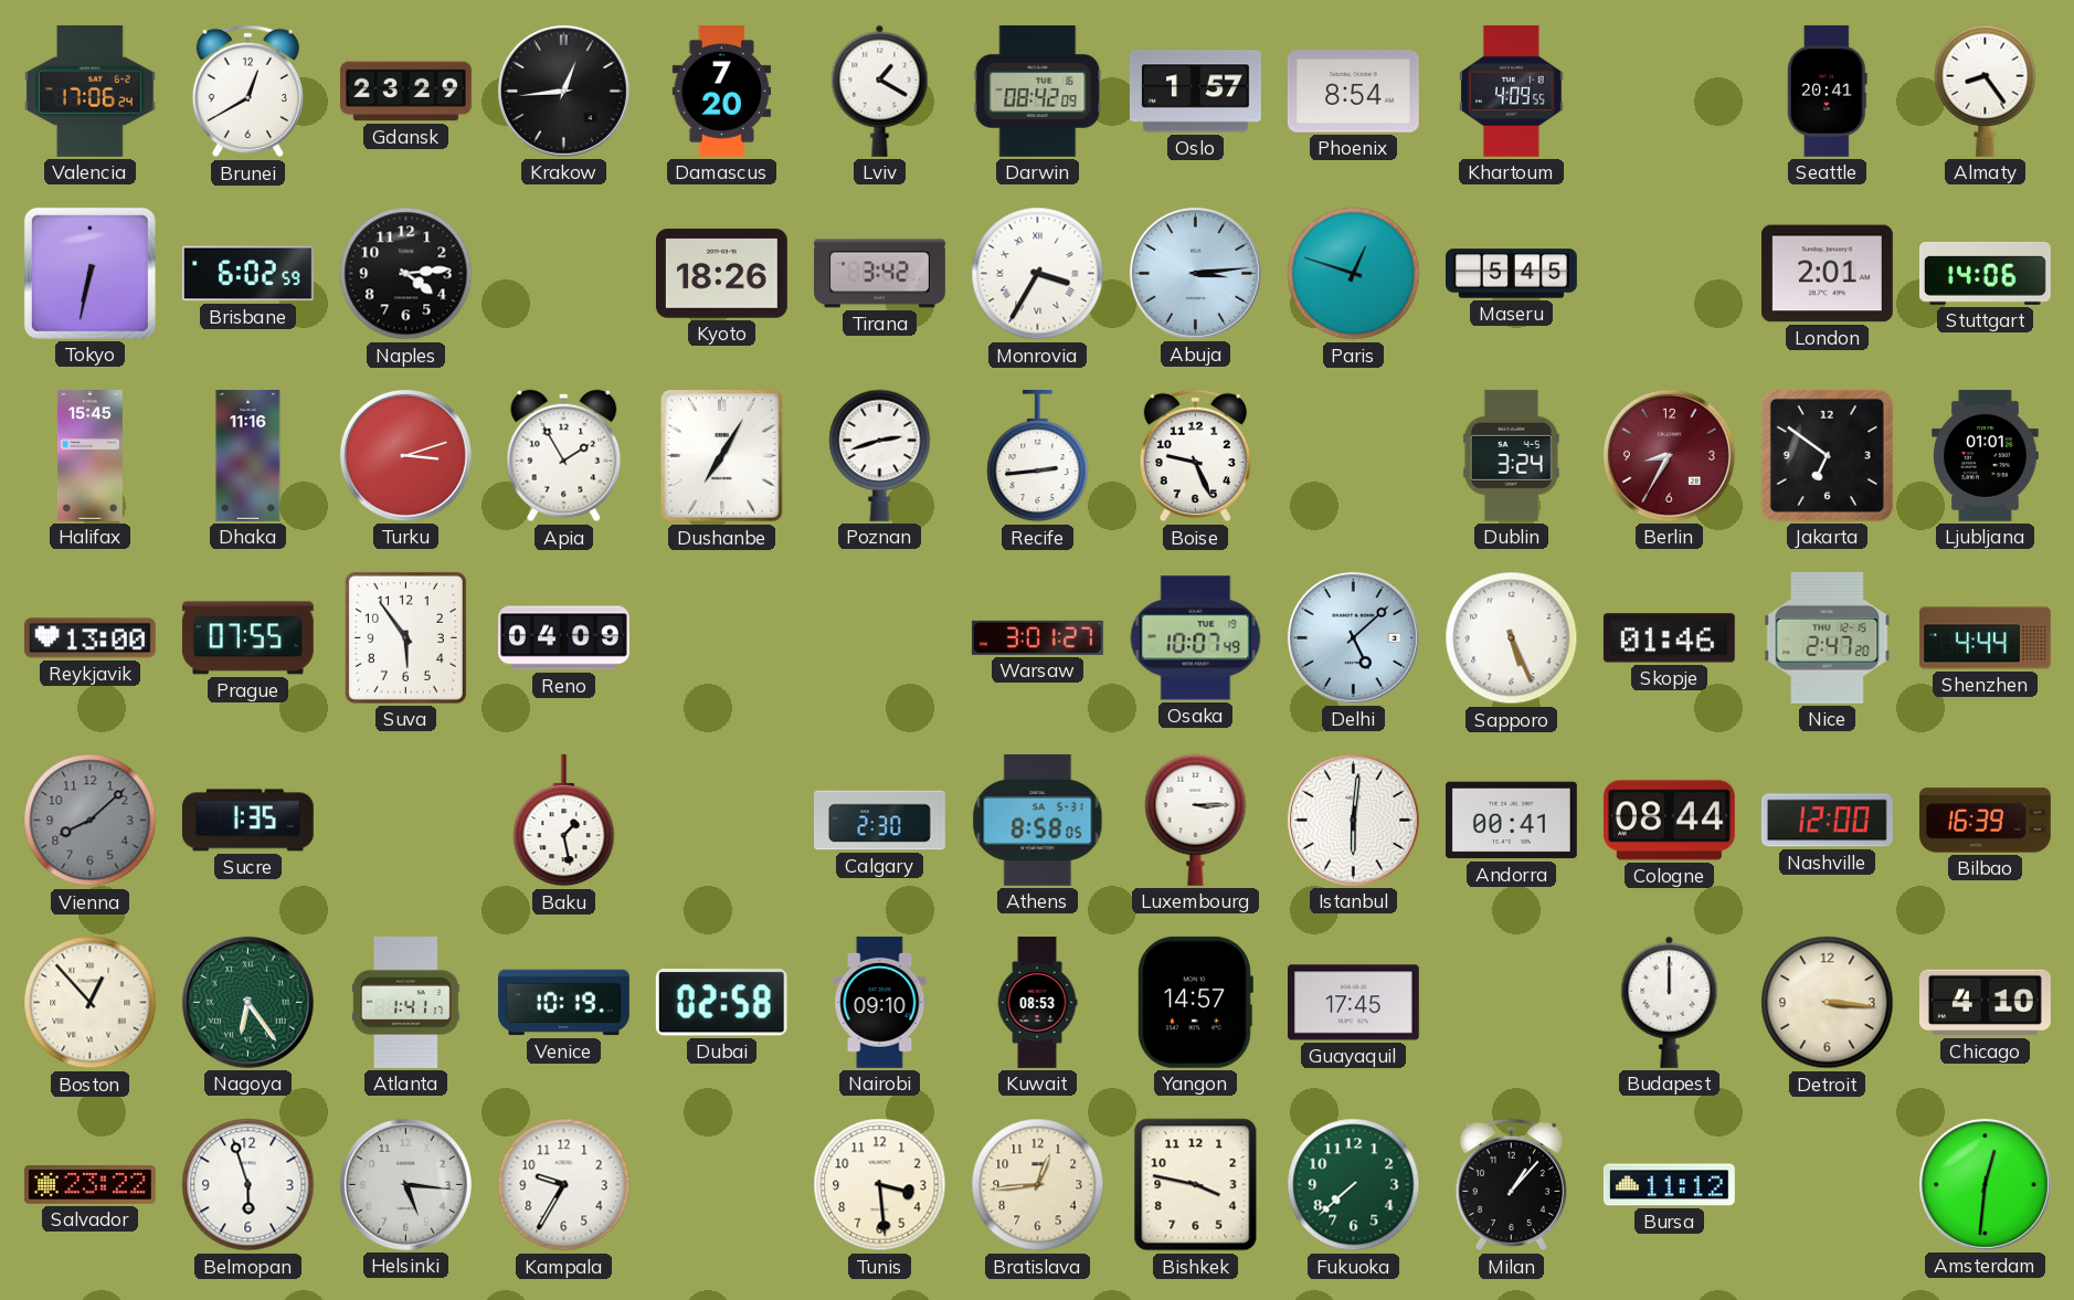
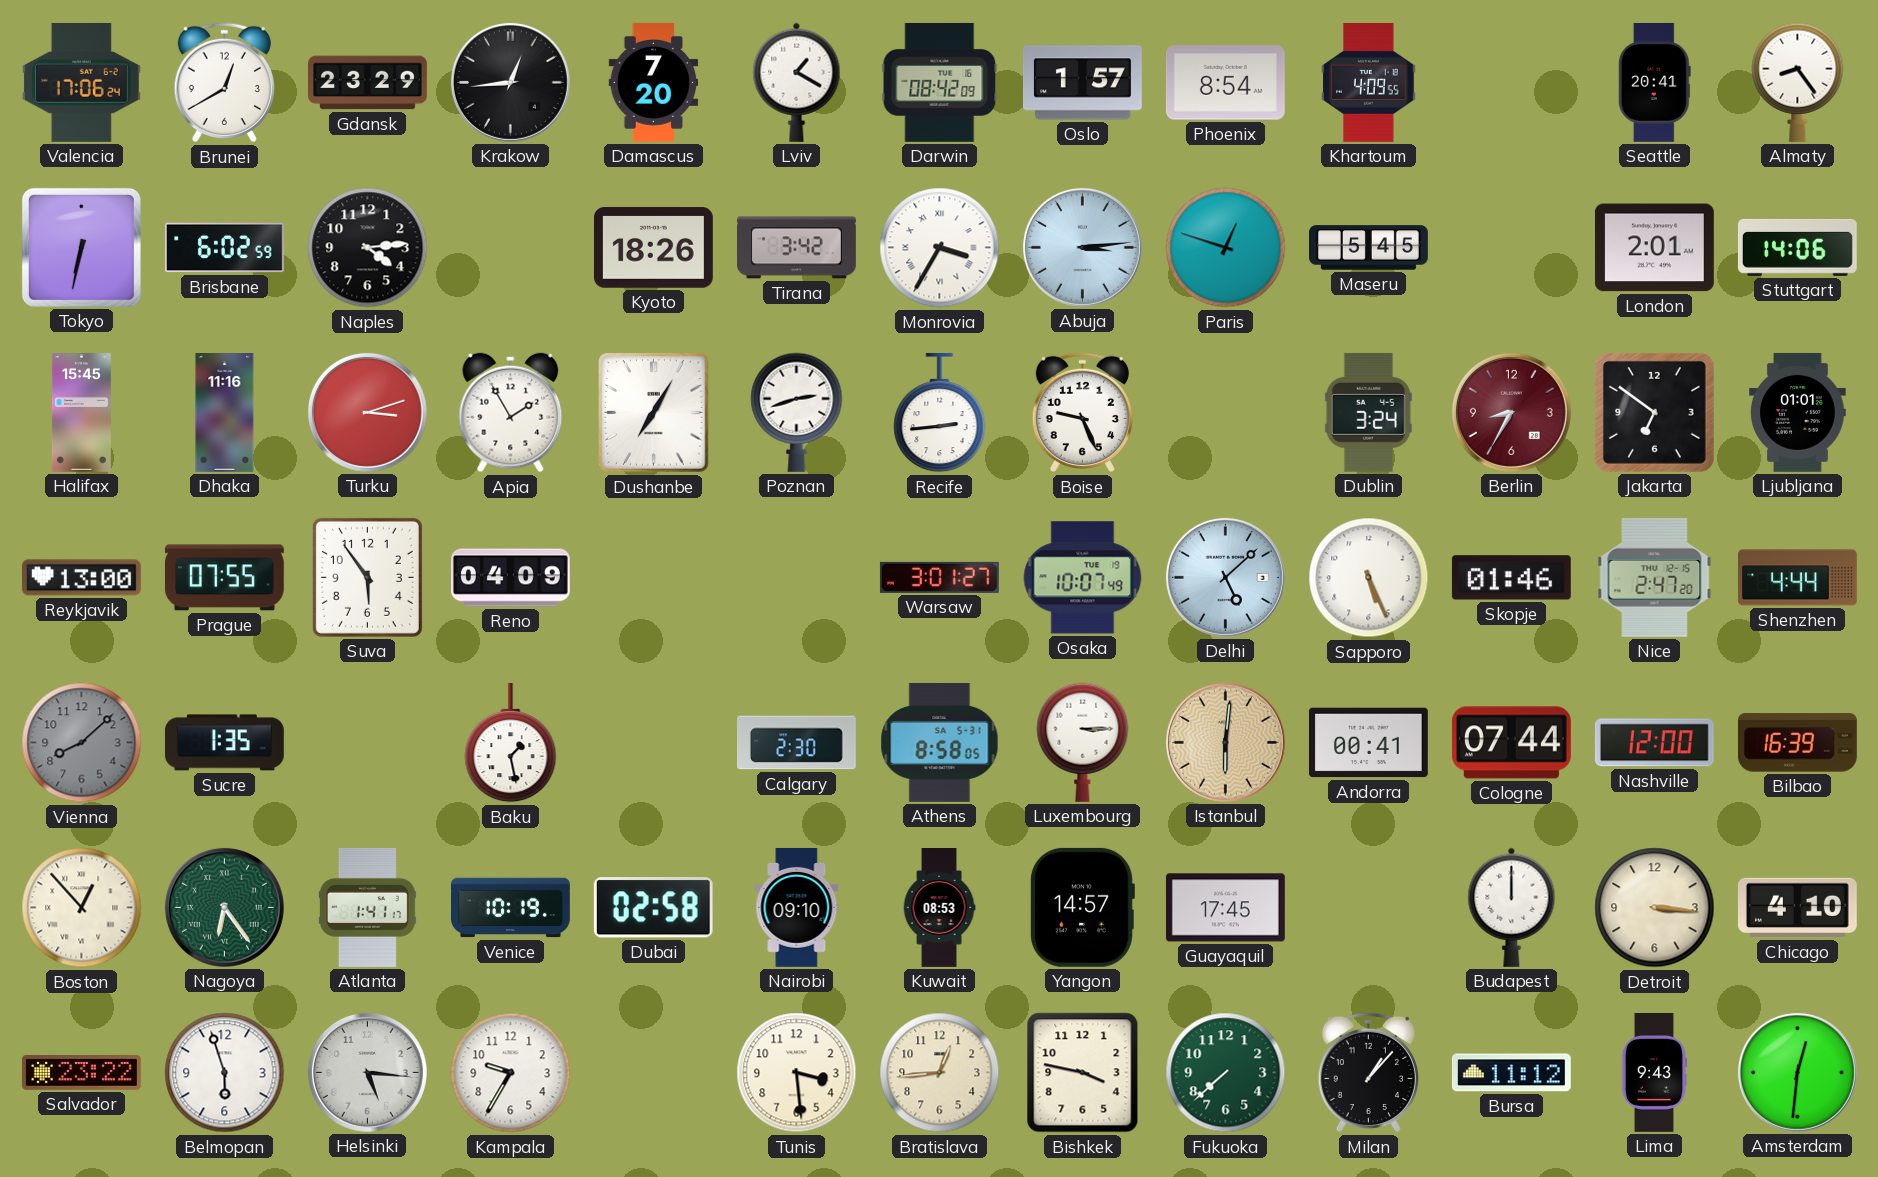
Istanbul dial: white -> champagne
Cologne: 08:44 -> 07:44
Lima: none -> 9:43
